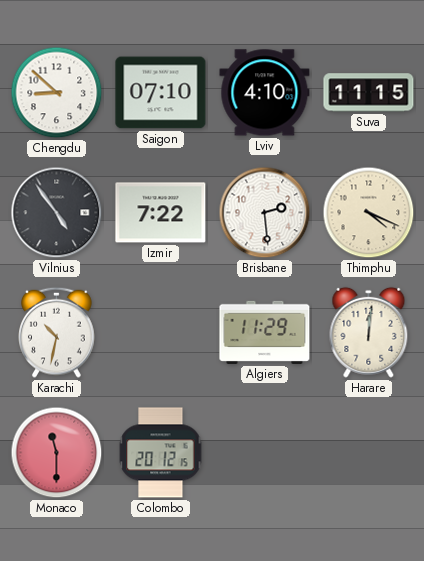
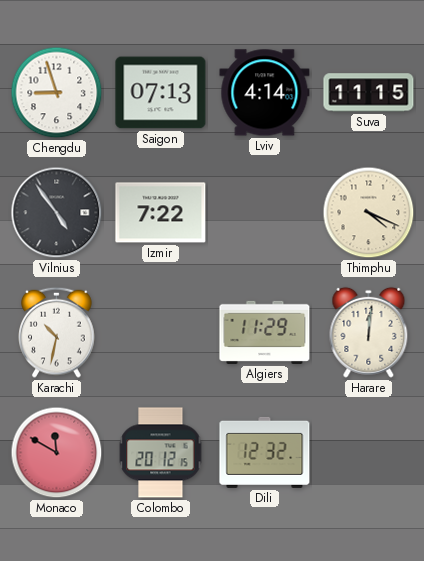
Chengdu: 8:52 -> 8:57
Saigon: 07:10 -> 07:13
Lviv: 4:10 -> 4:14
Brisbane: 2:29 -> none
Monaco: 11:30 -> 11:50
Dili: none -> 12:32
